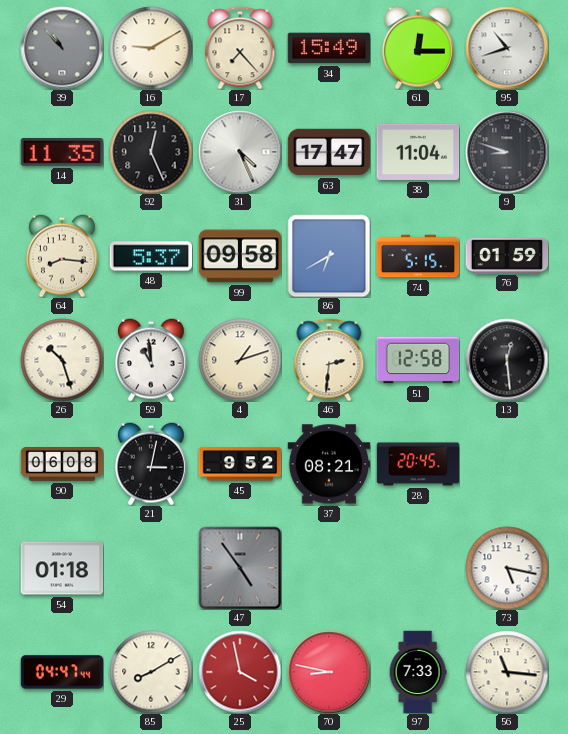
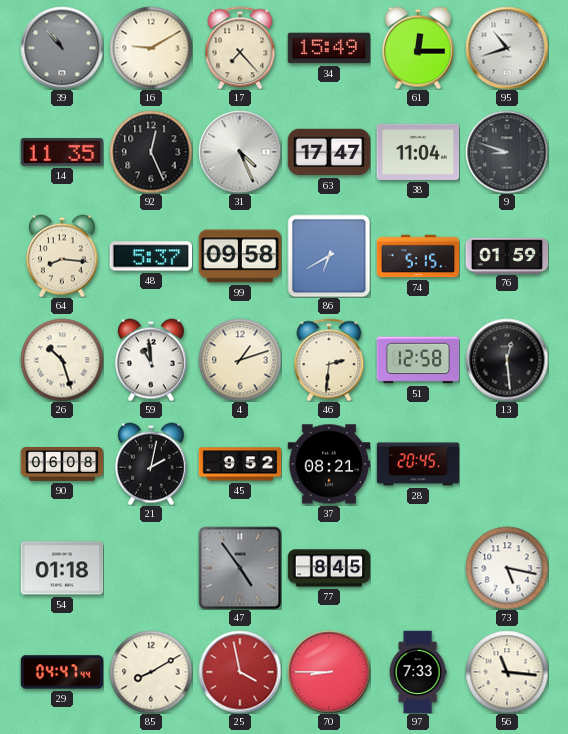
21: 3:02 -> 2:02
77: none -> 8:45
70: 8:47 -> 8:45
